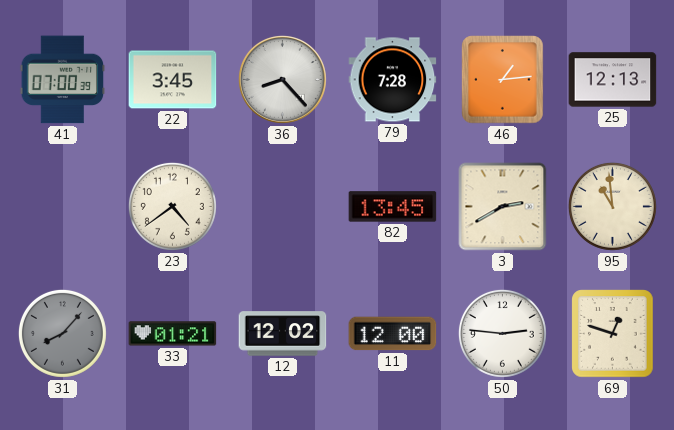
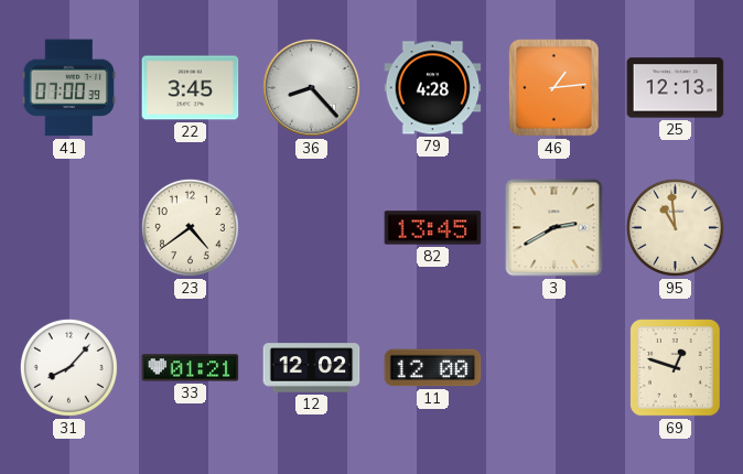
79: 7:28 -> 4:28
31 dial: grey -> white
50: 2:46 -> none
